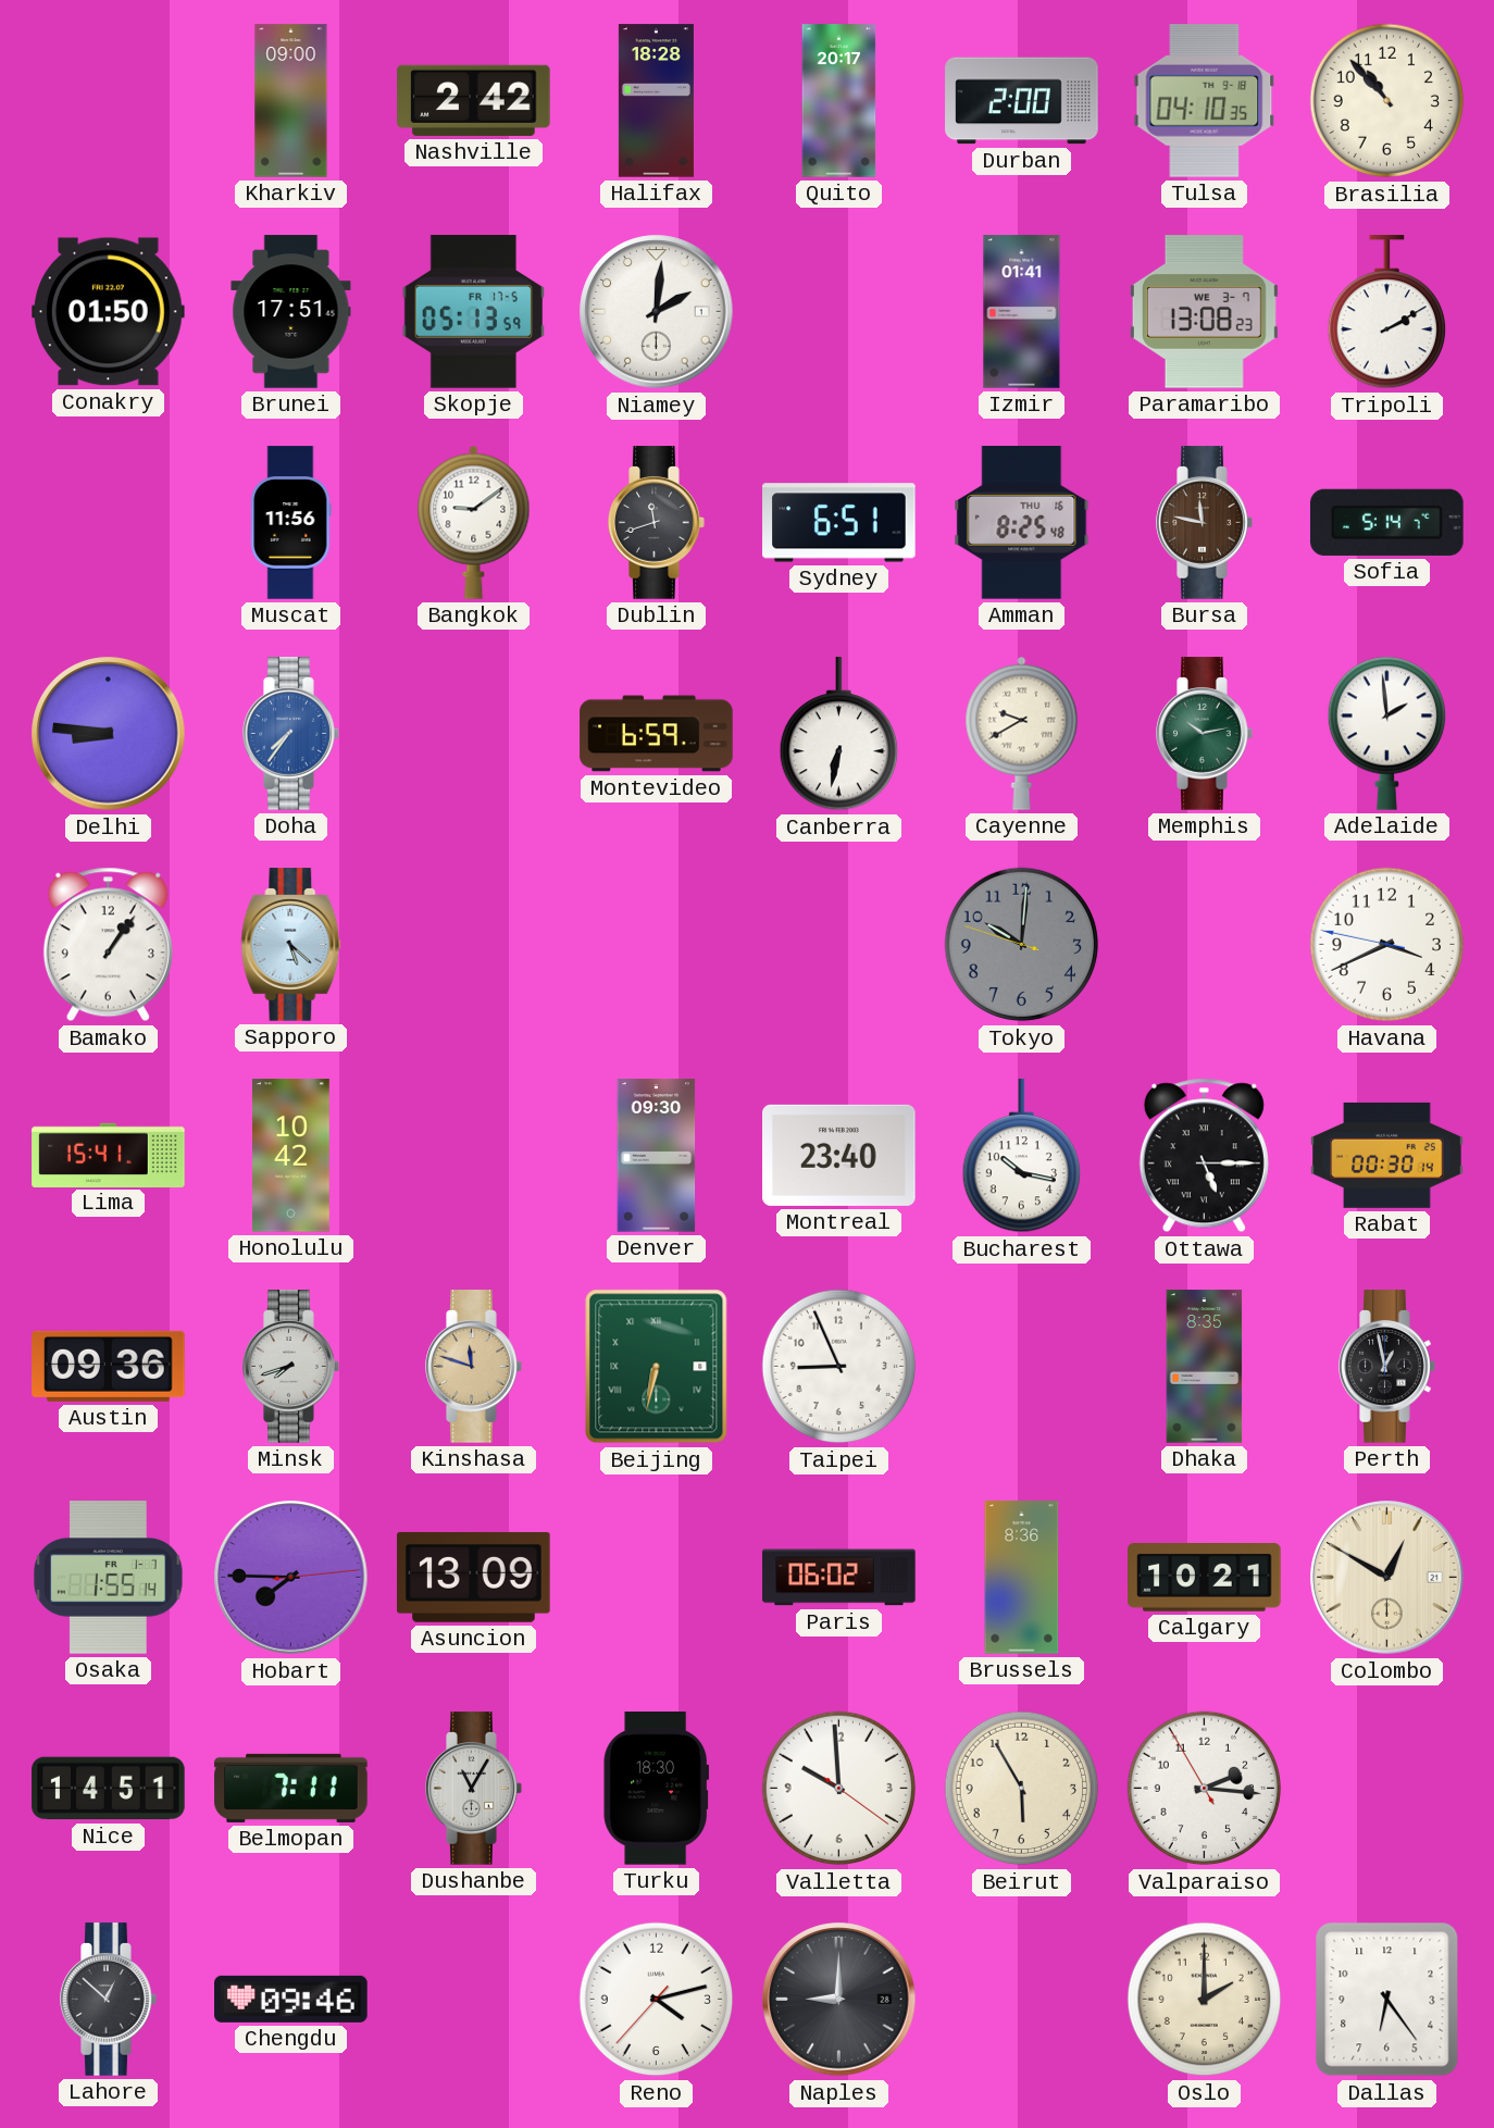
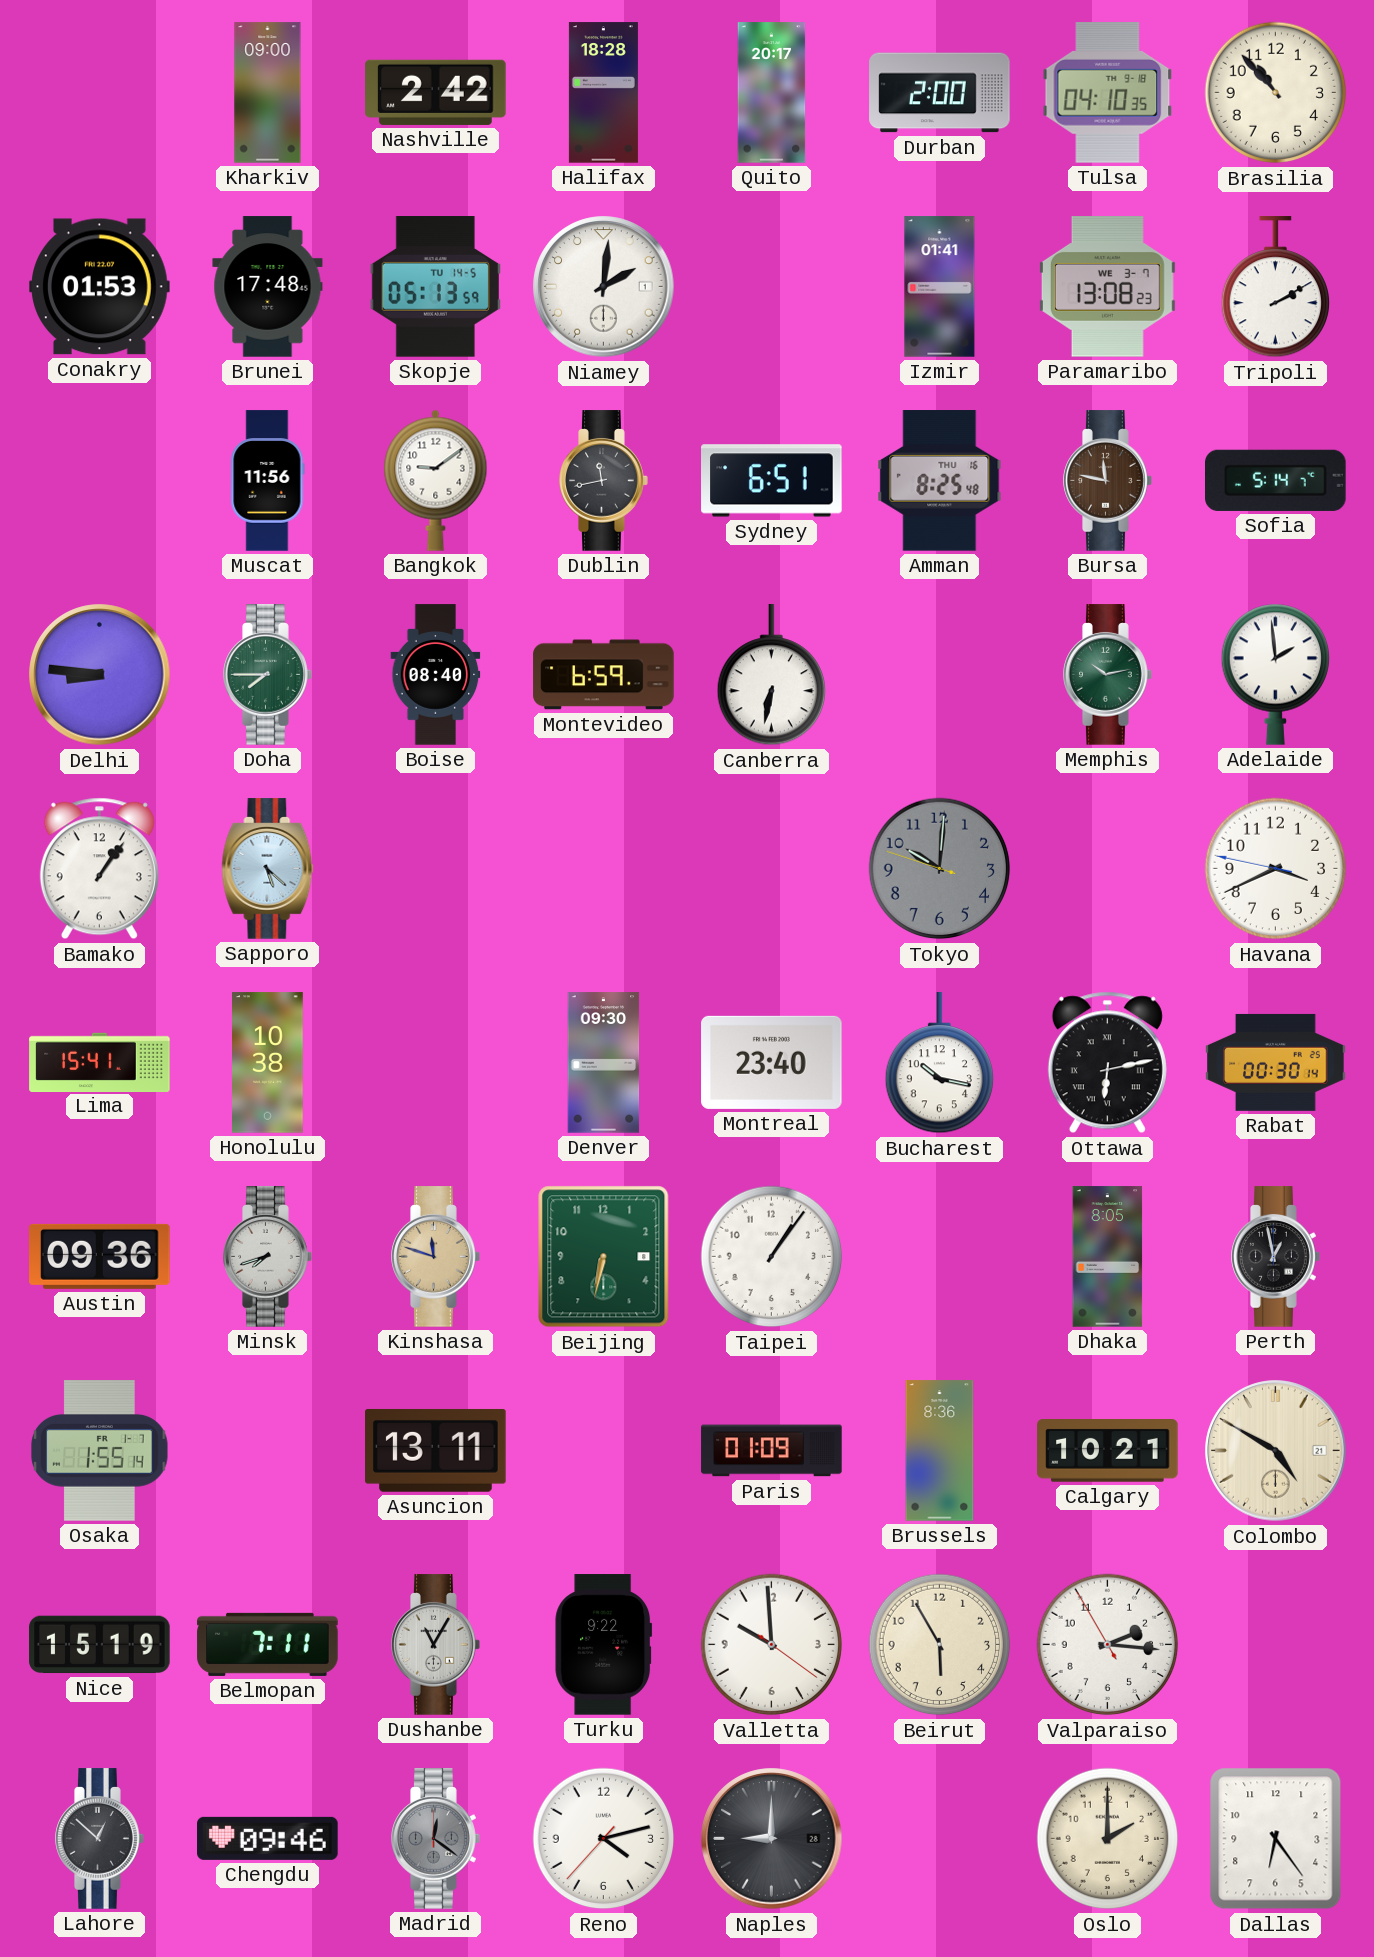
Conakry: 01:50 -> 01:53
Brunei: 17:51 -> 17:48
Skopje date: FR 17-5 -> TU 14-5
Dublin: 11:42 -> 11:43
Doha: 7:36 -> 7:45
Doha dial: blue -> green
Boise: none -> 08:40
Cayenne: 9:40 -> none
Honolulu: 10:42 -> 10:38
Ottawa: 5:15 -> 6:13
Beijing numerals: Roman -> Arabic
Taipei: 8:56 -> 1:06
Dhaka: 8:35 -> 8:05
Hobart: 7:45 -> none
Asuncion: 13:09 -> 13:11
Paris: 06:02 -> 01:09
Colombo: 12:50 -> 4:50
Nice: 14:51 -> 15:19
Turku: 18:30 -> 9:22
Madrid: none -> 12:21
